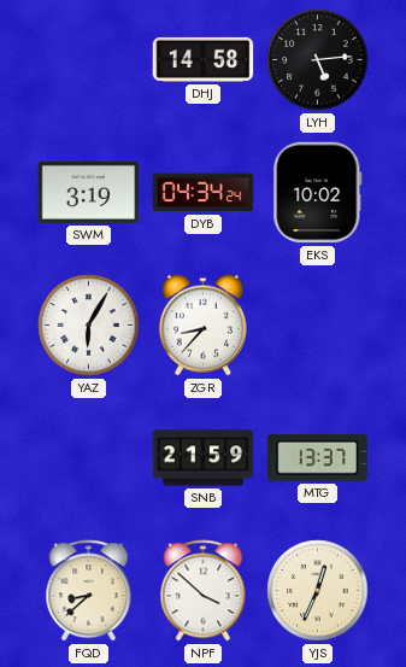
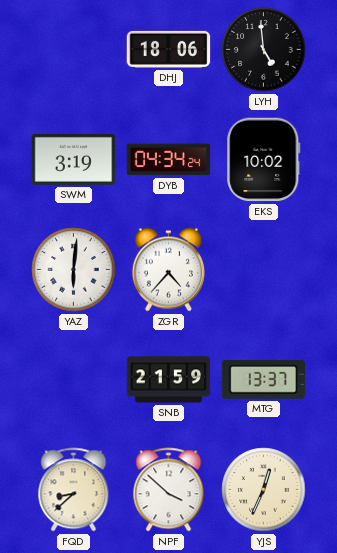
DHJ: 14:58 -> 18:06
LYH: 5:14 -> 4:59
YAZ: 6:05 -> 6:01
ZGR: 8:37 -> 4:37
